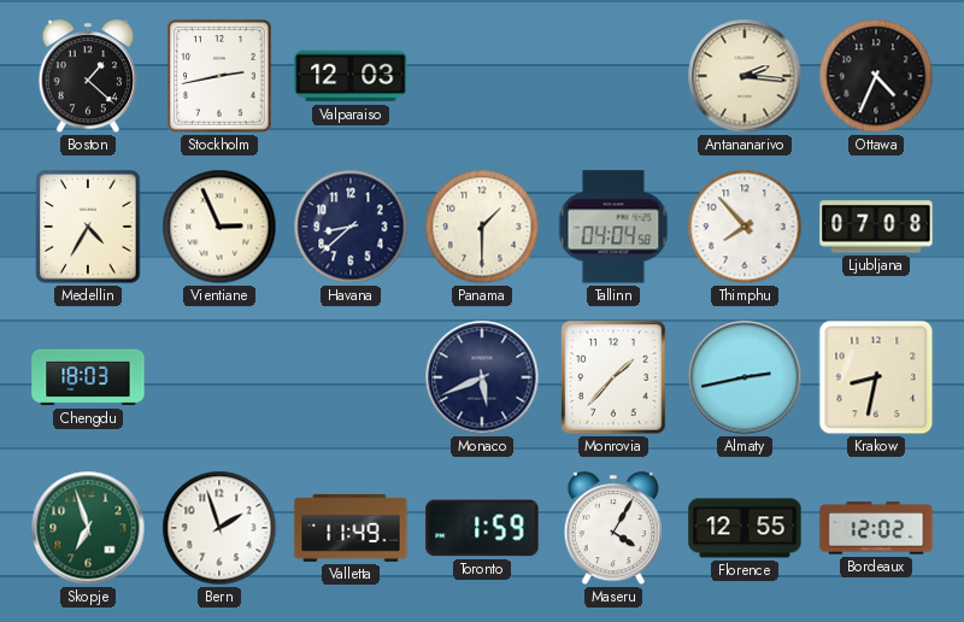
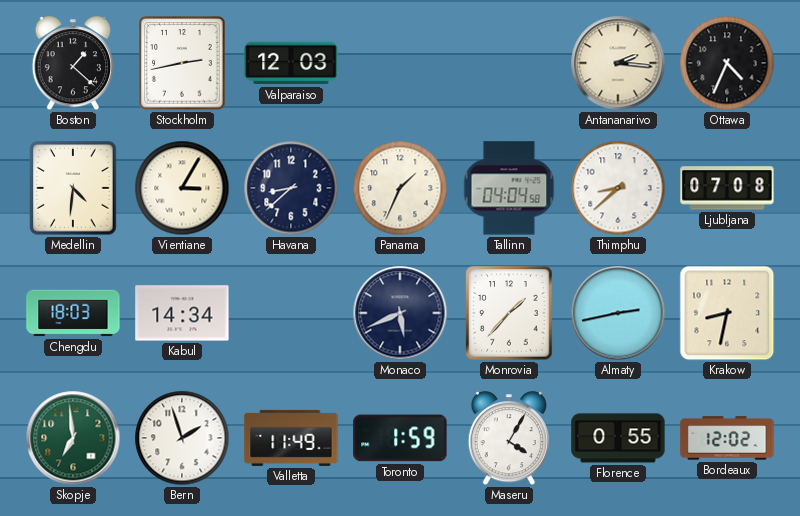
Medellin: 4:35 -> 4:31
Vientiane: 2:56 -> 3:05
Panama: 1:30 -> 1:34
Thimphu: 7:53 -> 8:38
Kabul: none -> 14:34
Skopje: 6:57 -> 6:59
Florence: 12:55 -> 0:55
